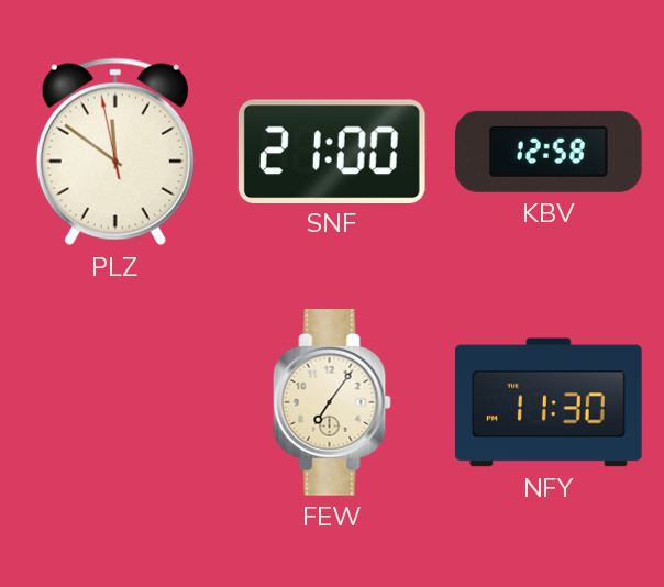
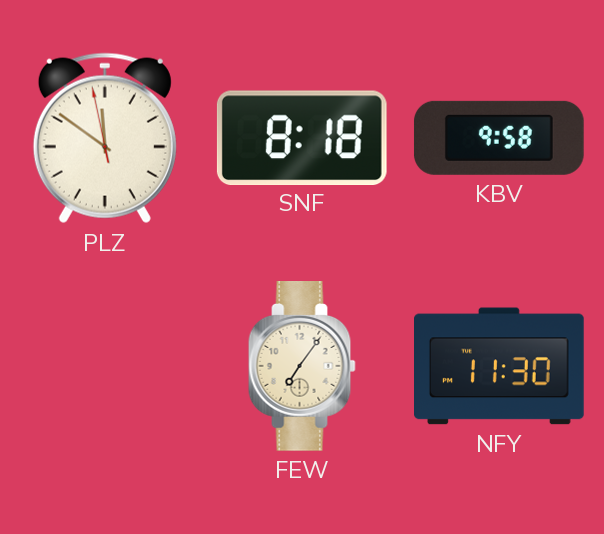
SNF: 21:00 -> 8:18
KBV: 12:58 -> 9:58
